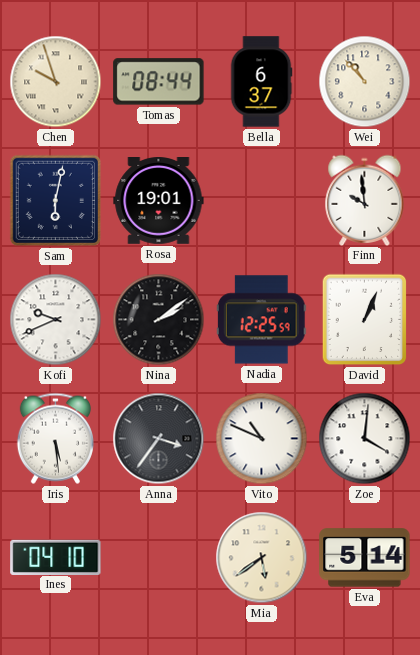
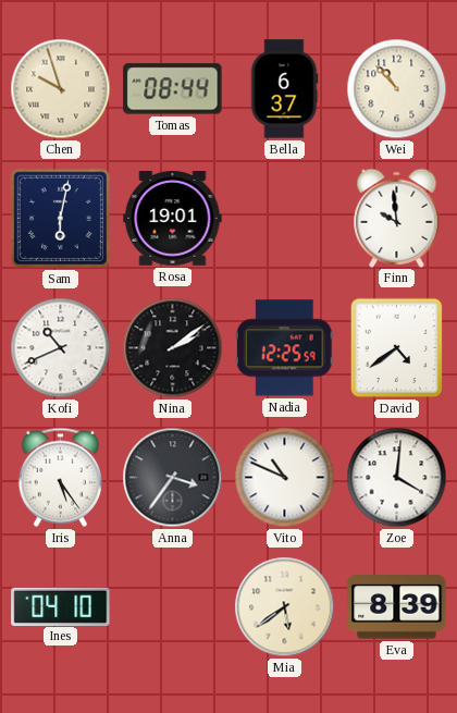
Kofi: 9:41 -> 10:41
David: 1:04 -> 4:39
Iris: 5:29 -> 5:24
Eva: 5:14 -> 8:39
